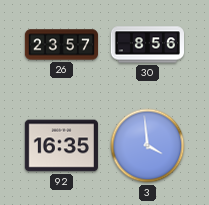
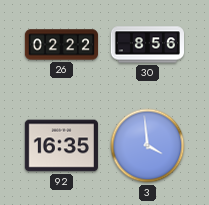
26: 23:57 -> 02:22
